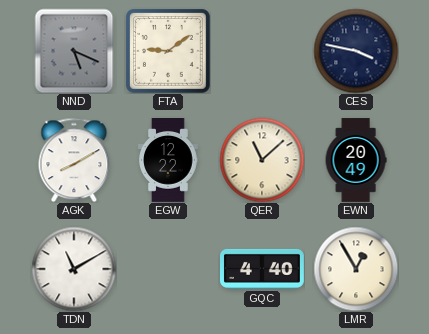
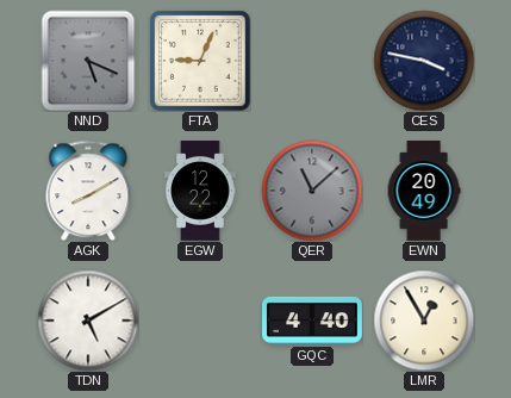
FTA: 9:09 -> 9:04
QER dial: cream -> grey
TDN: 11:10 -> 5:10
